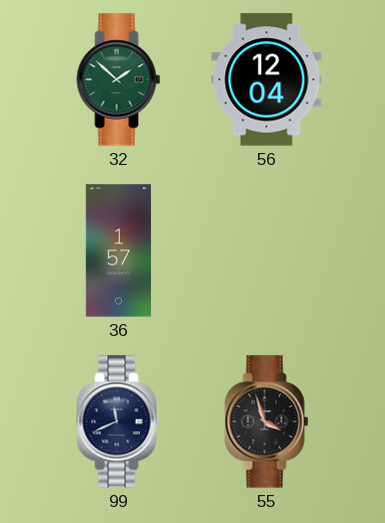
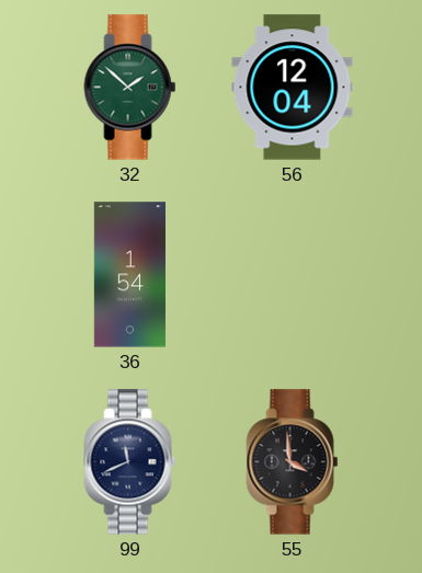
36: 1:57 -> 1:54
55: 3:57 -> 3:59
